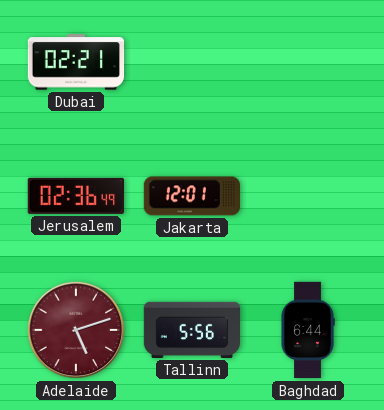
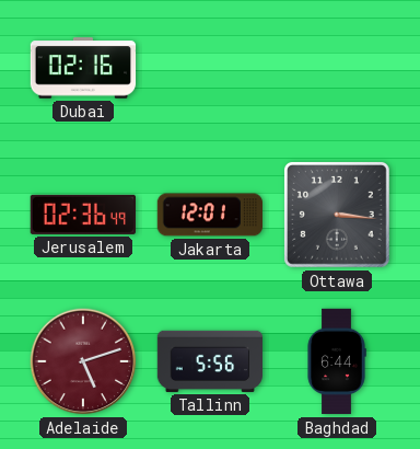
Dubai: 02:21 -> 02:16
Ottawa: none -> 3:16
